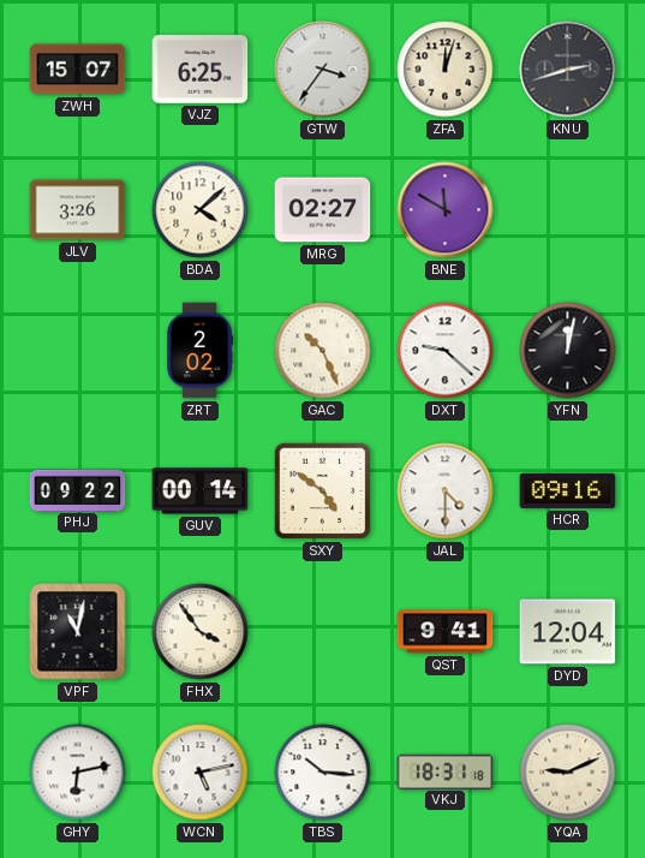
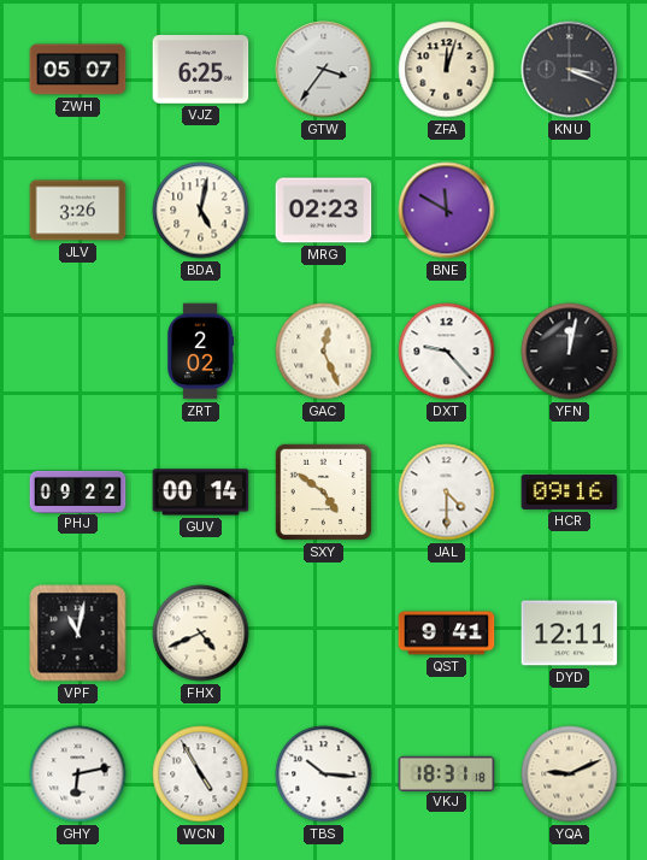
ZWH: 15:07 -> 05:07
KNU: 2:42 -> 3:19
BDA: 4:08 -> 5:02
MRG: 02:27 -> 02:23
GAC: 10:26 -> 12:26
DXT: 9:22 -> 9:23
FHX: 3:54 -> 4:41
DYD: 12:04 -> 12:11
WCN: 5:13 -> 4:55
